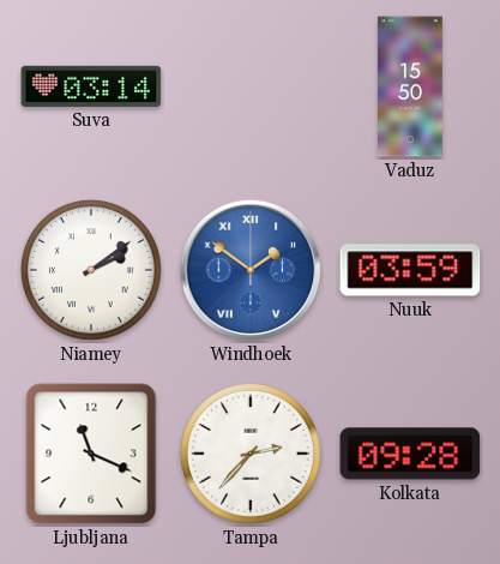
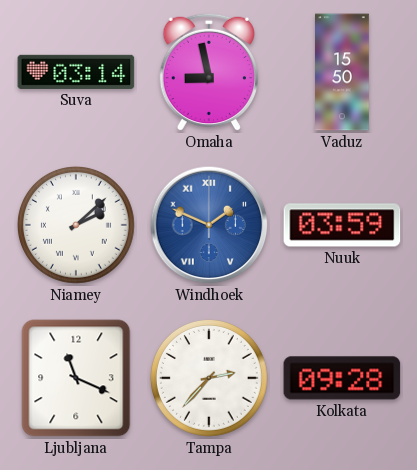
Omaha: none -> 8:58
Niamey: 2:09 -> 2:08
Windhoek: 1:51 -> 1:49
